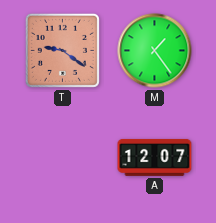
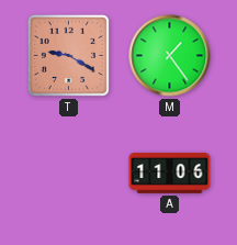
T: 9:21 -> 9:20
A: 12:07 -> 11:06
